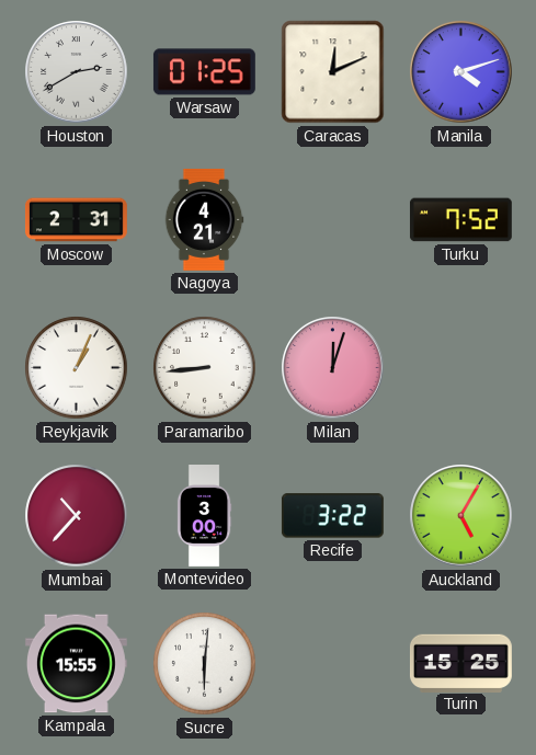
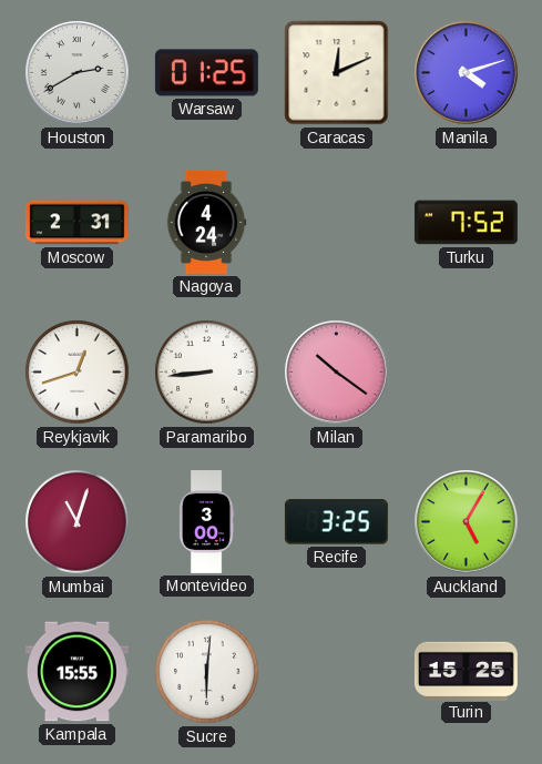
Nagoya: 4:21 -> 4:24
Reykjavik: 1:04 -> 12:42
Milan: 12:03 -> 10:21
Mumbai: 10:37 -> 11:03
Recife: 3:22 -> 3:25
